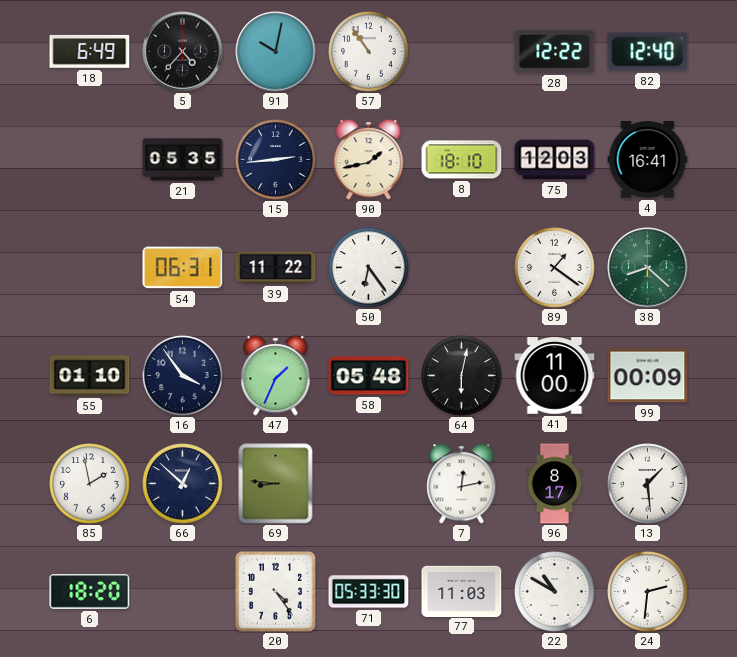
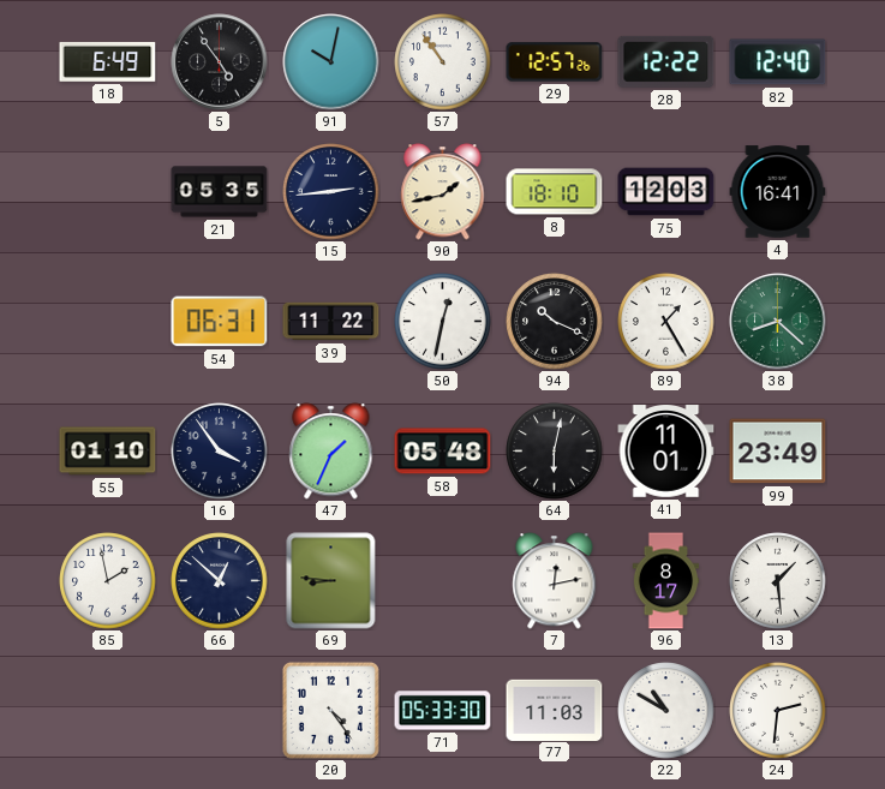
5: 4:37 -> 4:54
29: none -> 12:57
50: 6:24 -> 12:32
94: none -> 10:19
89: 1:21 -> 1:25
41: 11:00 -> 11:01
99: 00:09 -> 23:49
6: 18:20 -> none
